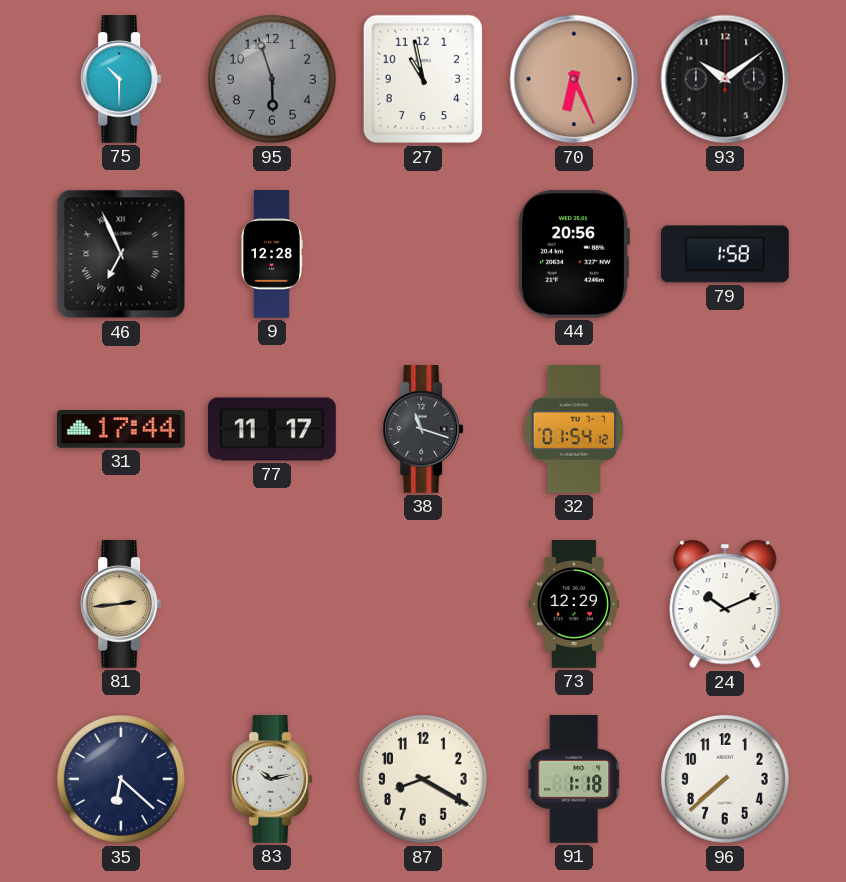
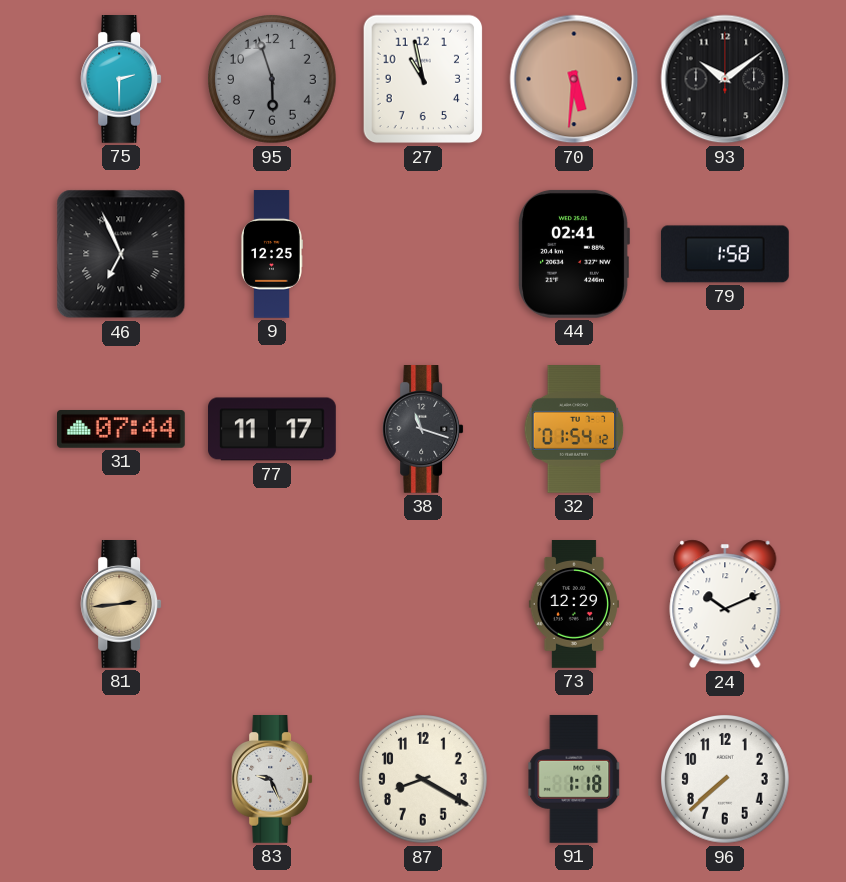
75: 10:30 -> 2:30
70: 6:26 -> 5:31
9: 12:28 -> 12:25
44: 20:56 -> 02:41
31: 17:44 -> 07:44
35: 6:22 -> none
83: 10:13 -> 9:26
